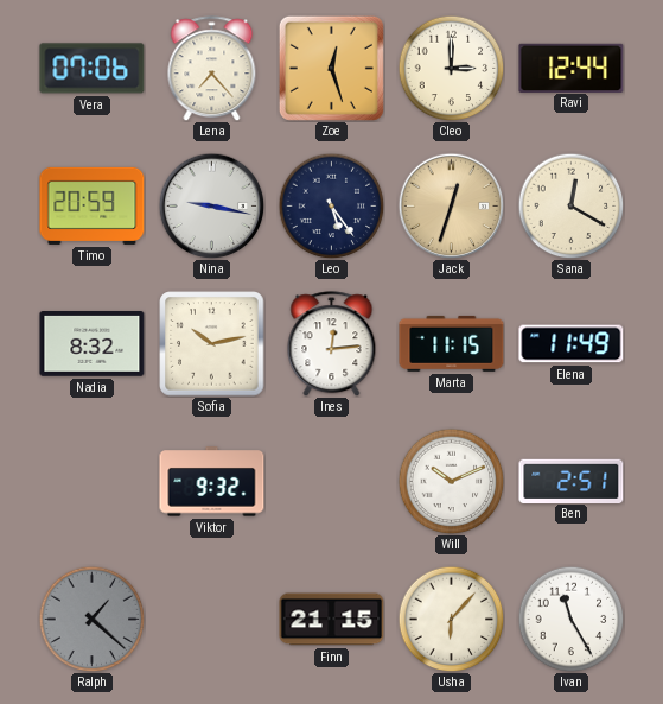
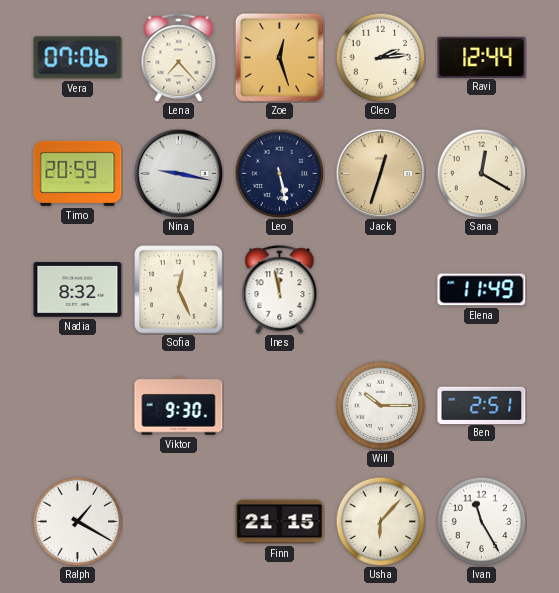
Cleo: 3:00 -> 2:14
Leo: 5:24 -> 5:28
Sofia: 10:13 -> 12:26
Ines: 12:14 -> 11:58
Marta: 11:15 -> none
Viktor: 9:32 -> 9:30
Will: 10:11 -> 10:15
Ralph: 1:22 -> 1:20
Ralph dial: grey -> white
